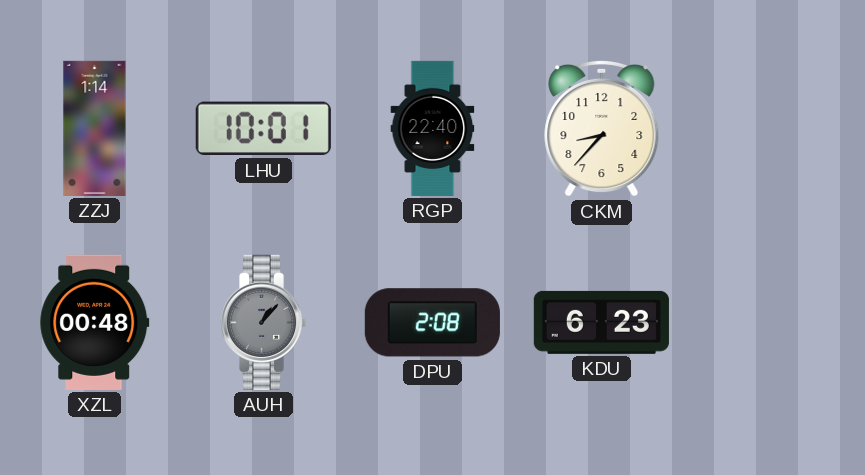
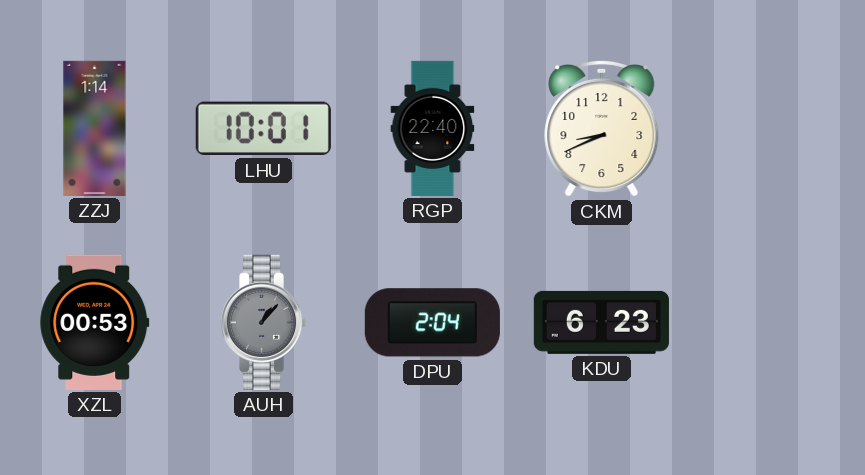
CKM: 8:37 -> 8:41
XZL: 00:48 -> 00:53
DPU: 2:08 -> 2:04
